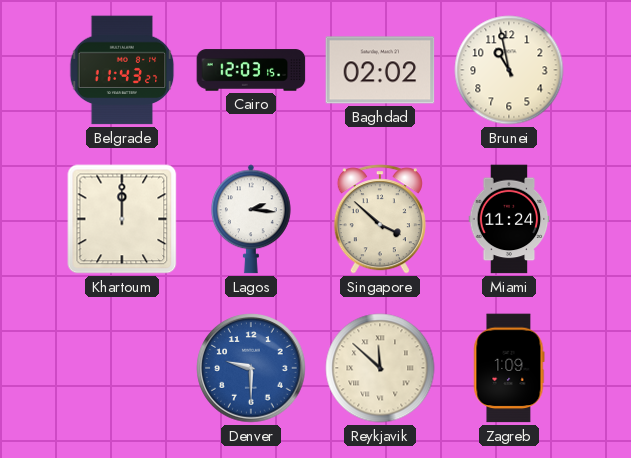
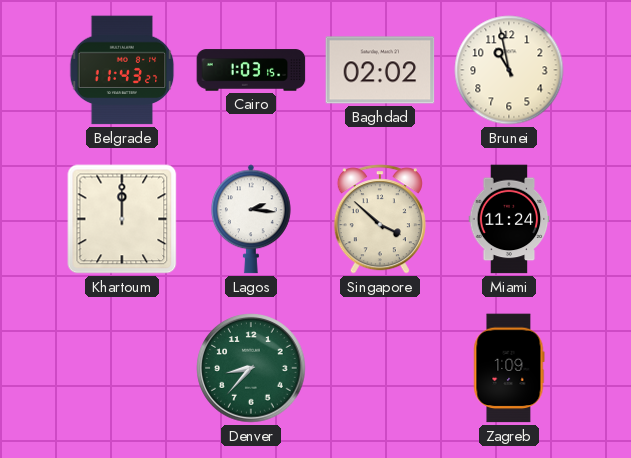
Cairo: 12:03 -> 1:03
Denver: 9:30 -> 8:37
Denver dial: blue -> green
Reykjavik: 11:52 -> none
